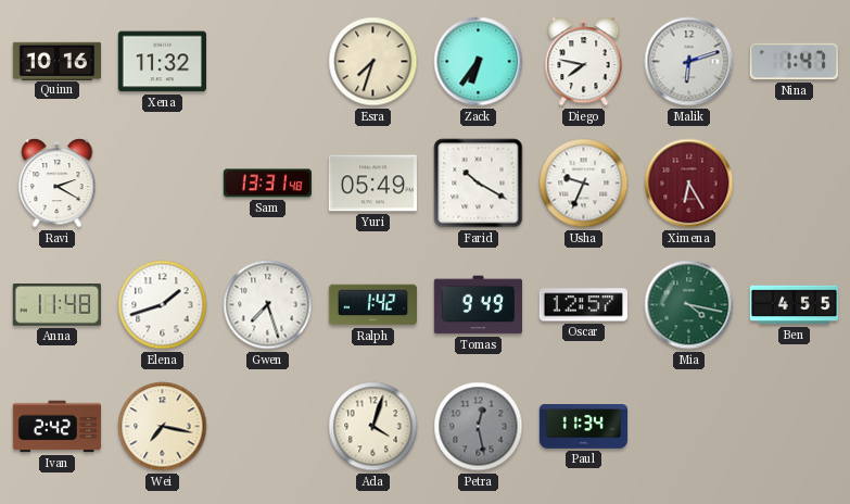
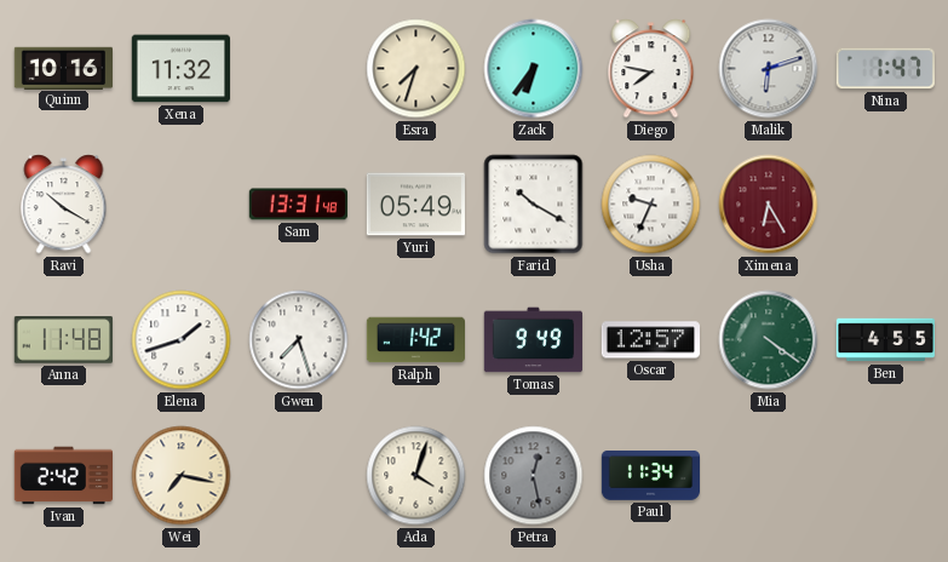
Ravi: 2:20 -> 10:20
Mia: 4:17 -> 4:21
